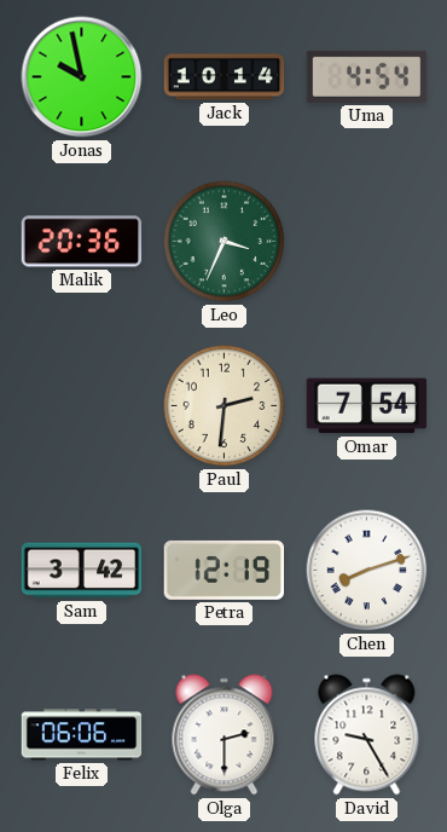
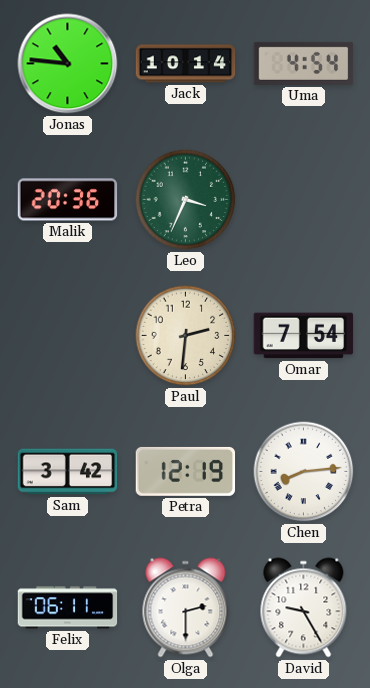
Jonas: 9:58 -> 10:46
Chen: 8:12 -> 8:14
Felix: 06:06 -> 06:11
